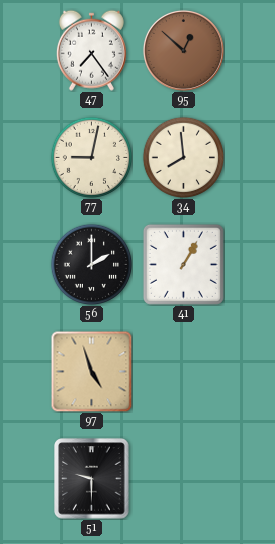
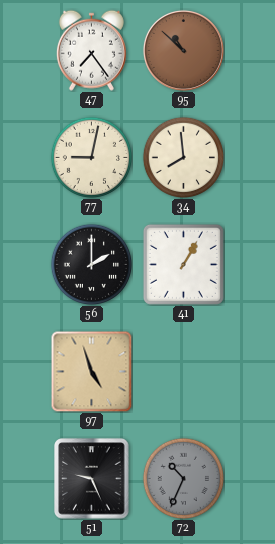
95: 12:52 -> 10:52
51: 9:30 -> 9:26
72: none -> 10:34
